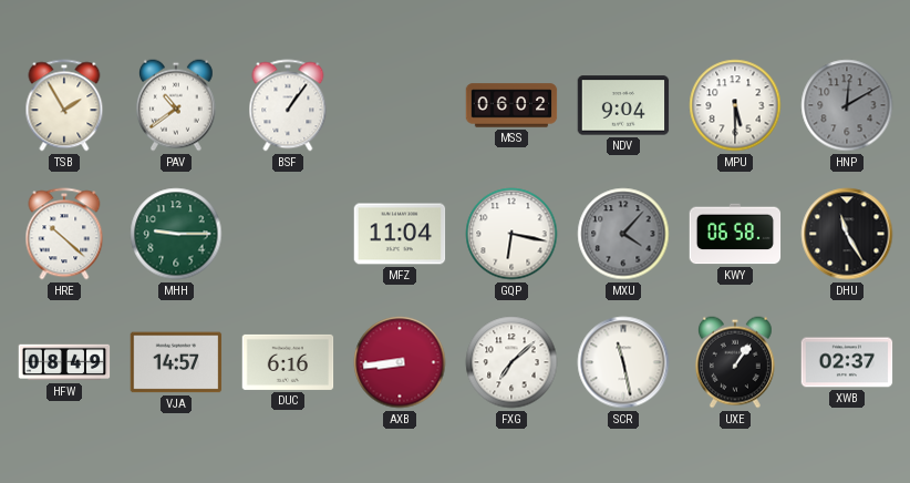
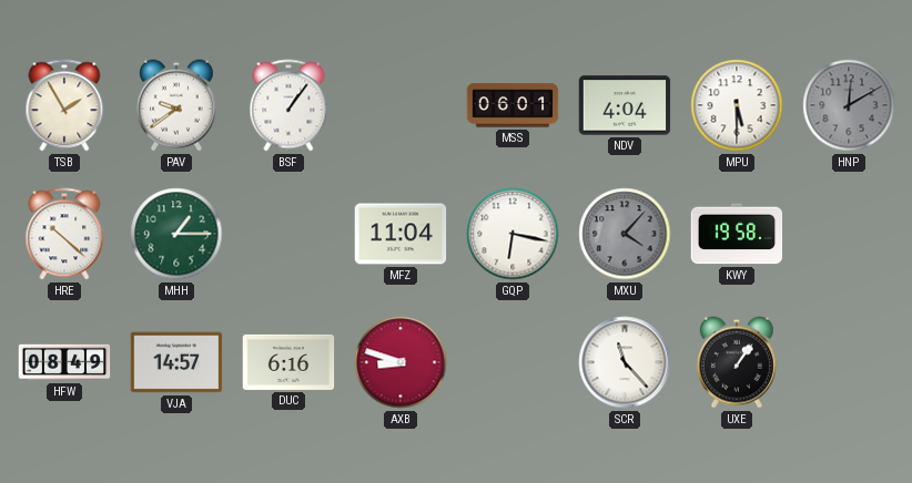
PAV: 10:39 -> 9:39
MSS: 06:02 -> 06:01
NDV: 9:04 -> 4:04
MHH: 9:15 -> 1:15
KWY: 06:58 -> 19:58
DHU: 11:25 -> none
AXB: 8:44 -> 8:48
FXG: 7:08 -> none
SCR: 11:28 -> 11:23
XWB: 02:37 -> none
